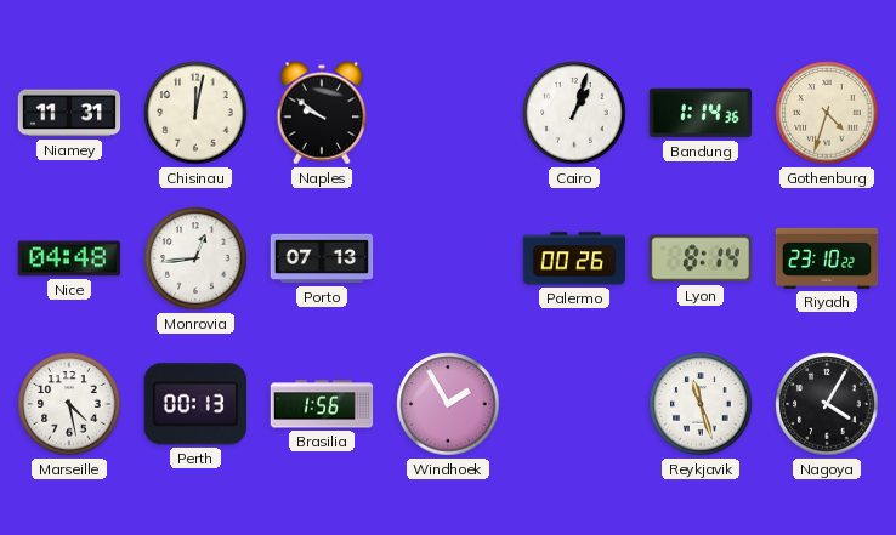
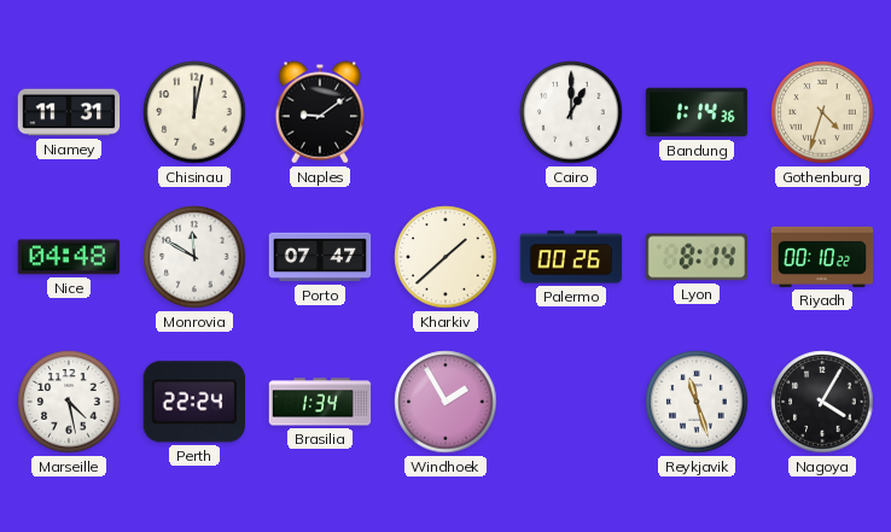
Naples: 9:51 -> 9:09
Cairo: 1:03 -> 1:00
Monrovia: 12:44 -> 11:50
Porto: 07:13 -> 07:47
Kharkiv: none -> 1:38
Riyadh: 23:10 -> 00:10
Perth: 00:13 -> 22:24
Brasilia: 1:56 -> 1:34
